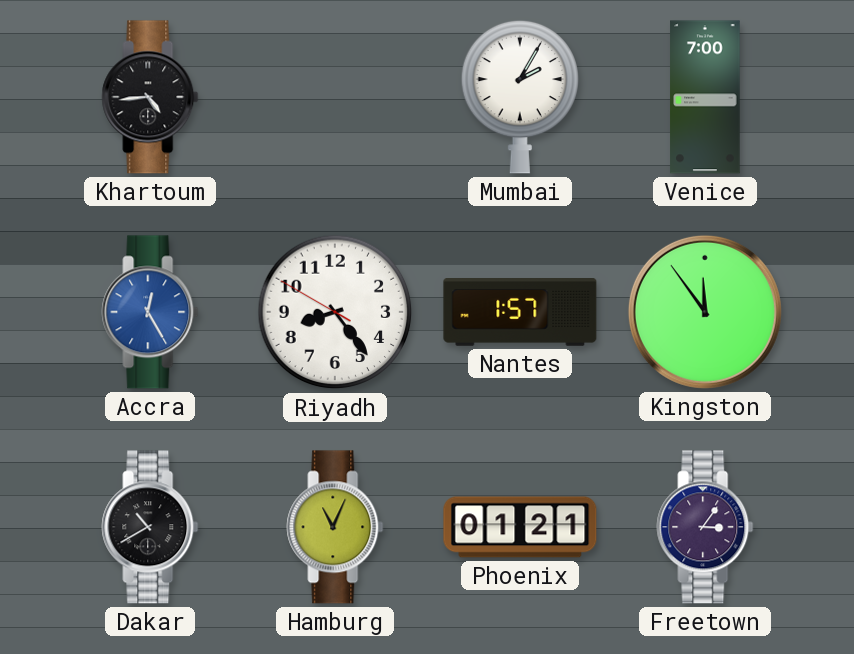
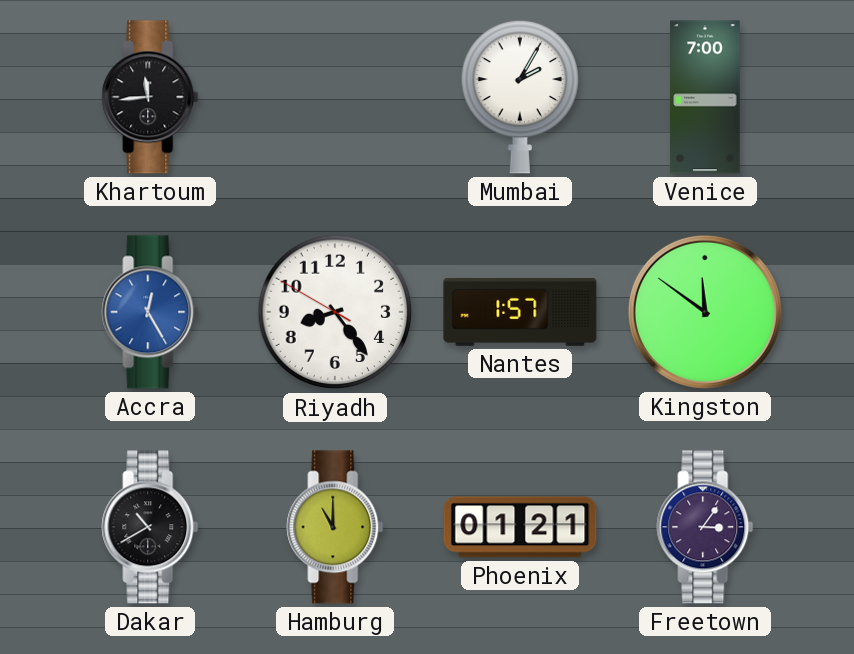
Khartoum: 4:44 -> 11:44
Kingston: 11:54 -> 11:51
Hamburg: 11:04 -> 11:00
